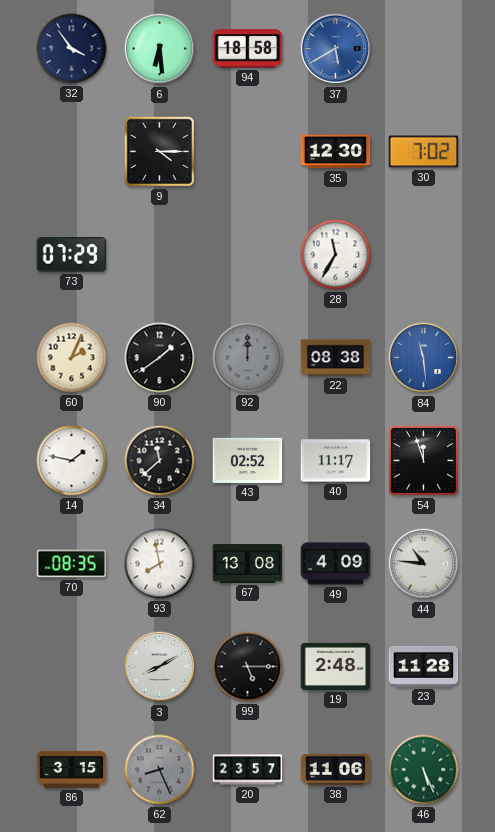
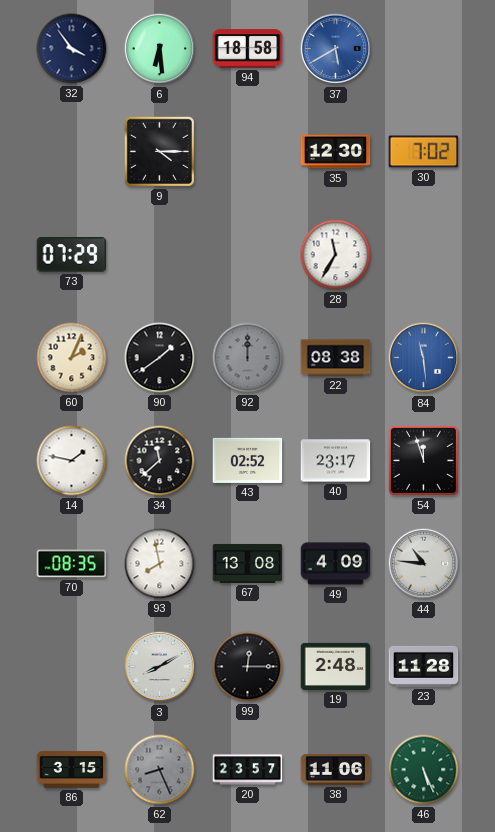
40: 11:17 -> 23:17
99: 5:15 -> 12:15
